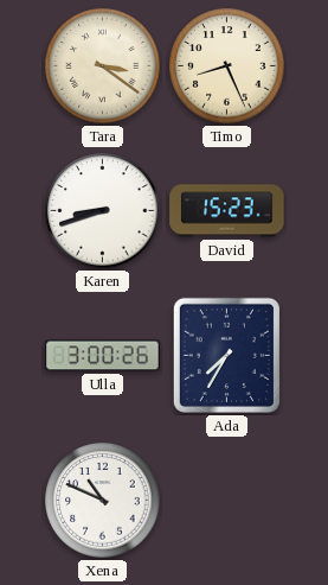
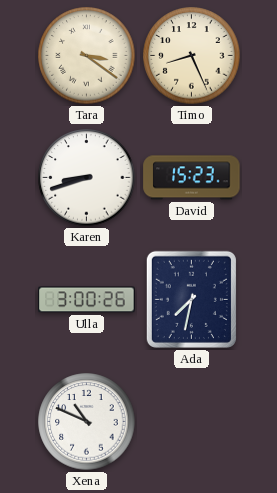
Ada: 7:35 -> 7:32
